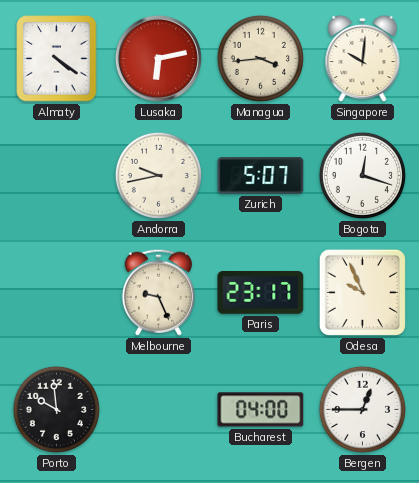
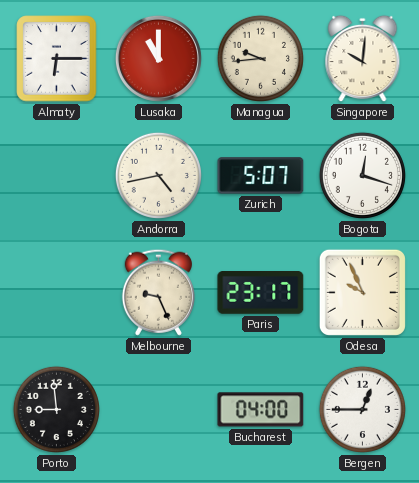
Almaty: 4:21 -> 6:15
Lusaka: 6:13 -> 11:00
Managua: 3:44 -> 9:44
Andorra: 9:43 -> 4:43
Porto: 9:59 -> 8:59
